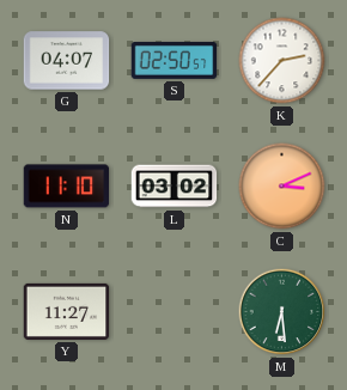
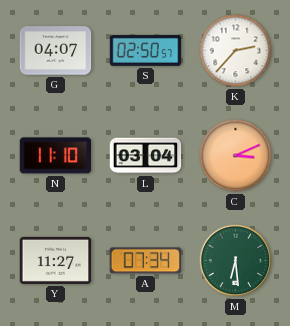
L: 03:02 -> 03:04
A: none -> 07:34
